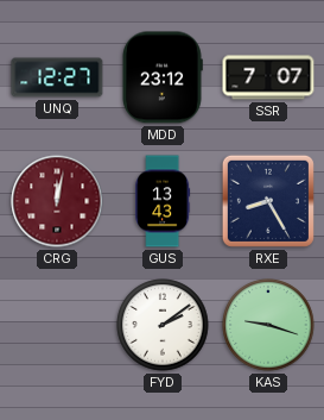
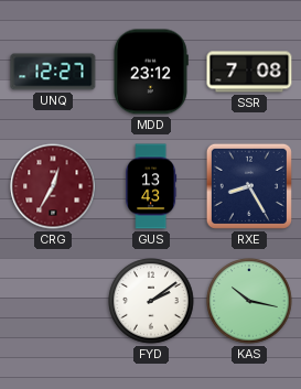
SSR: 7:07 -> 7:08
CRG: 12:02 -> 12:35
KAS: 9:18 -> 10:17
